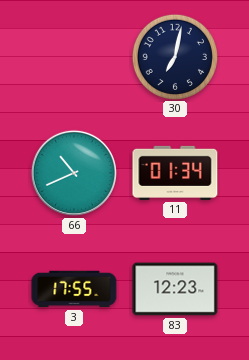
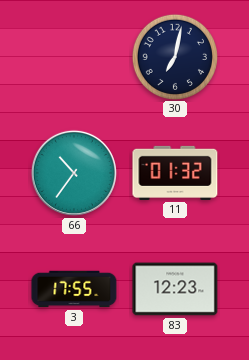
66: 10:41 -> 10:36
11: 01:34 -> 01:32
